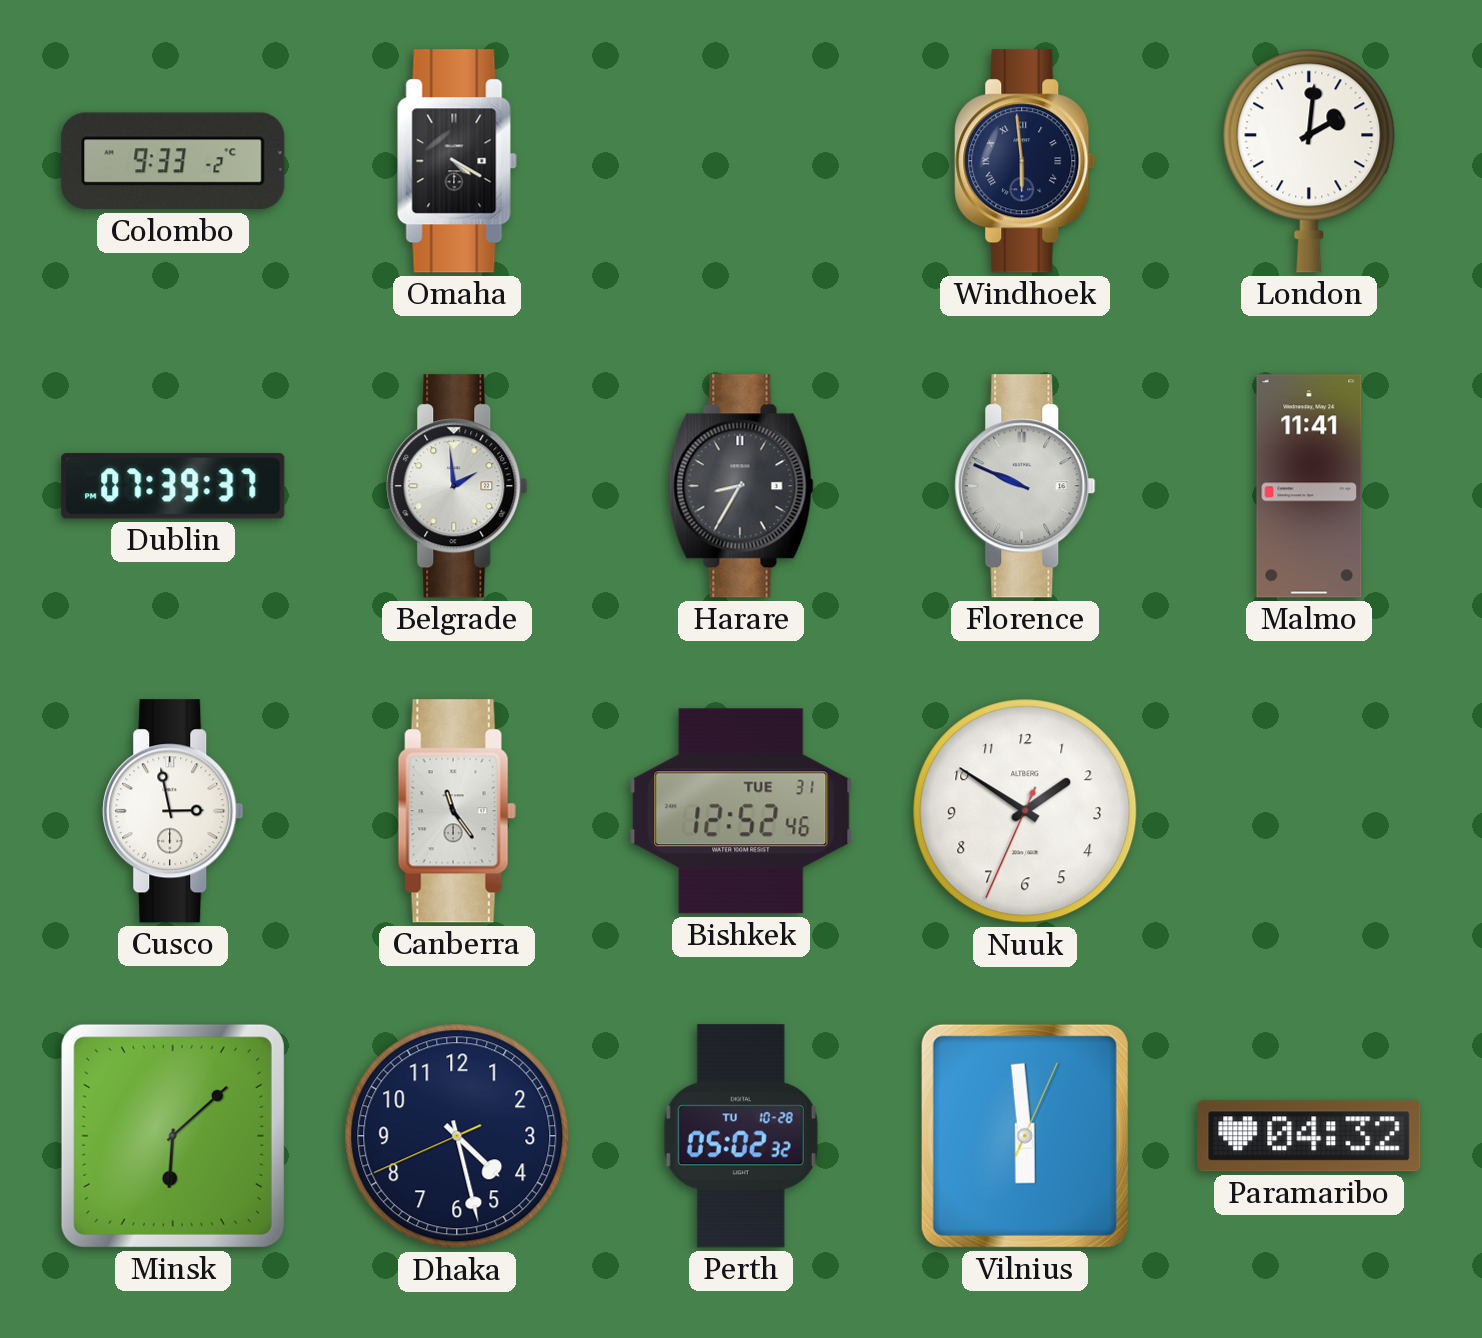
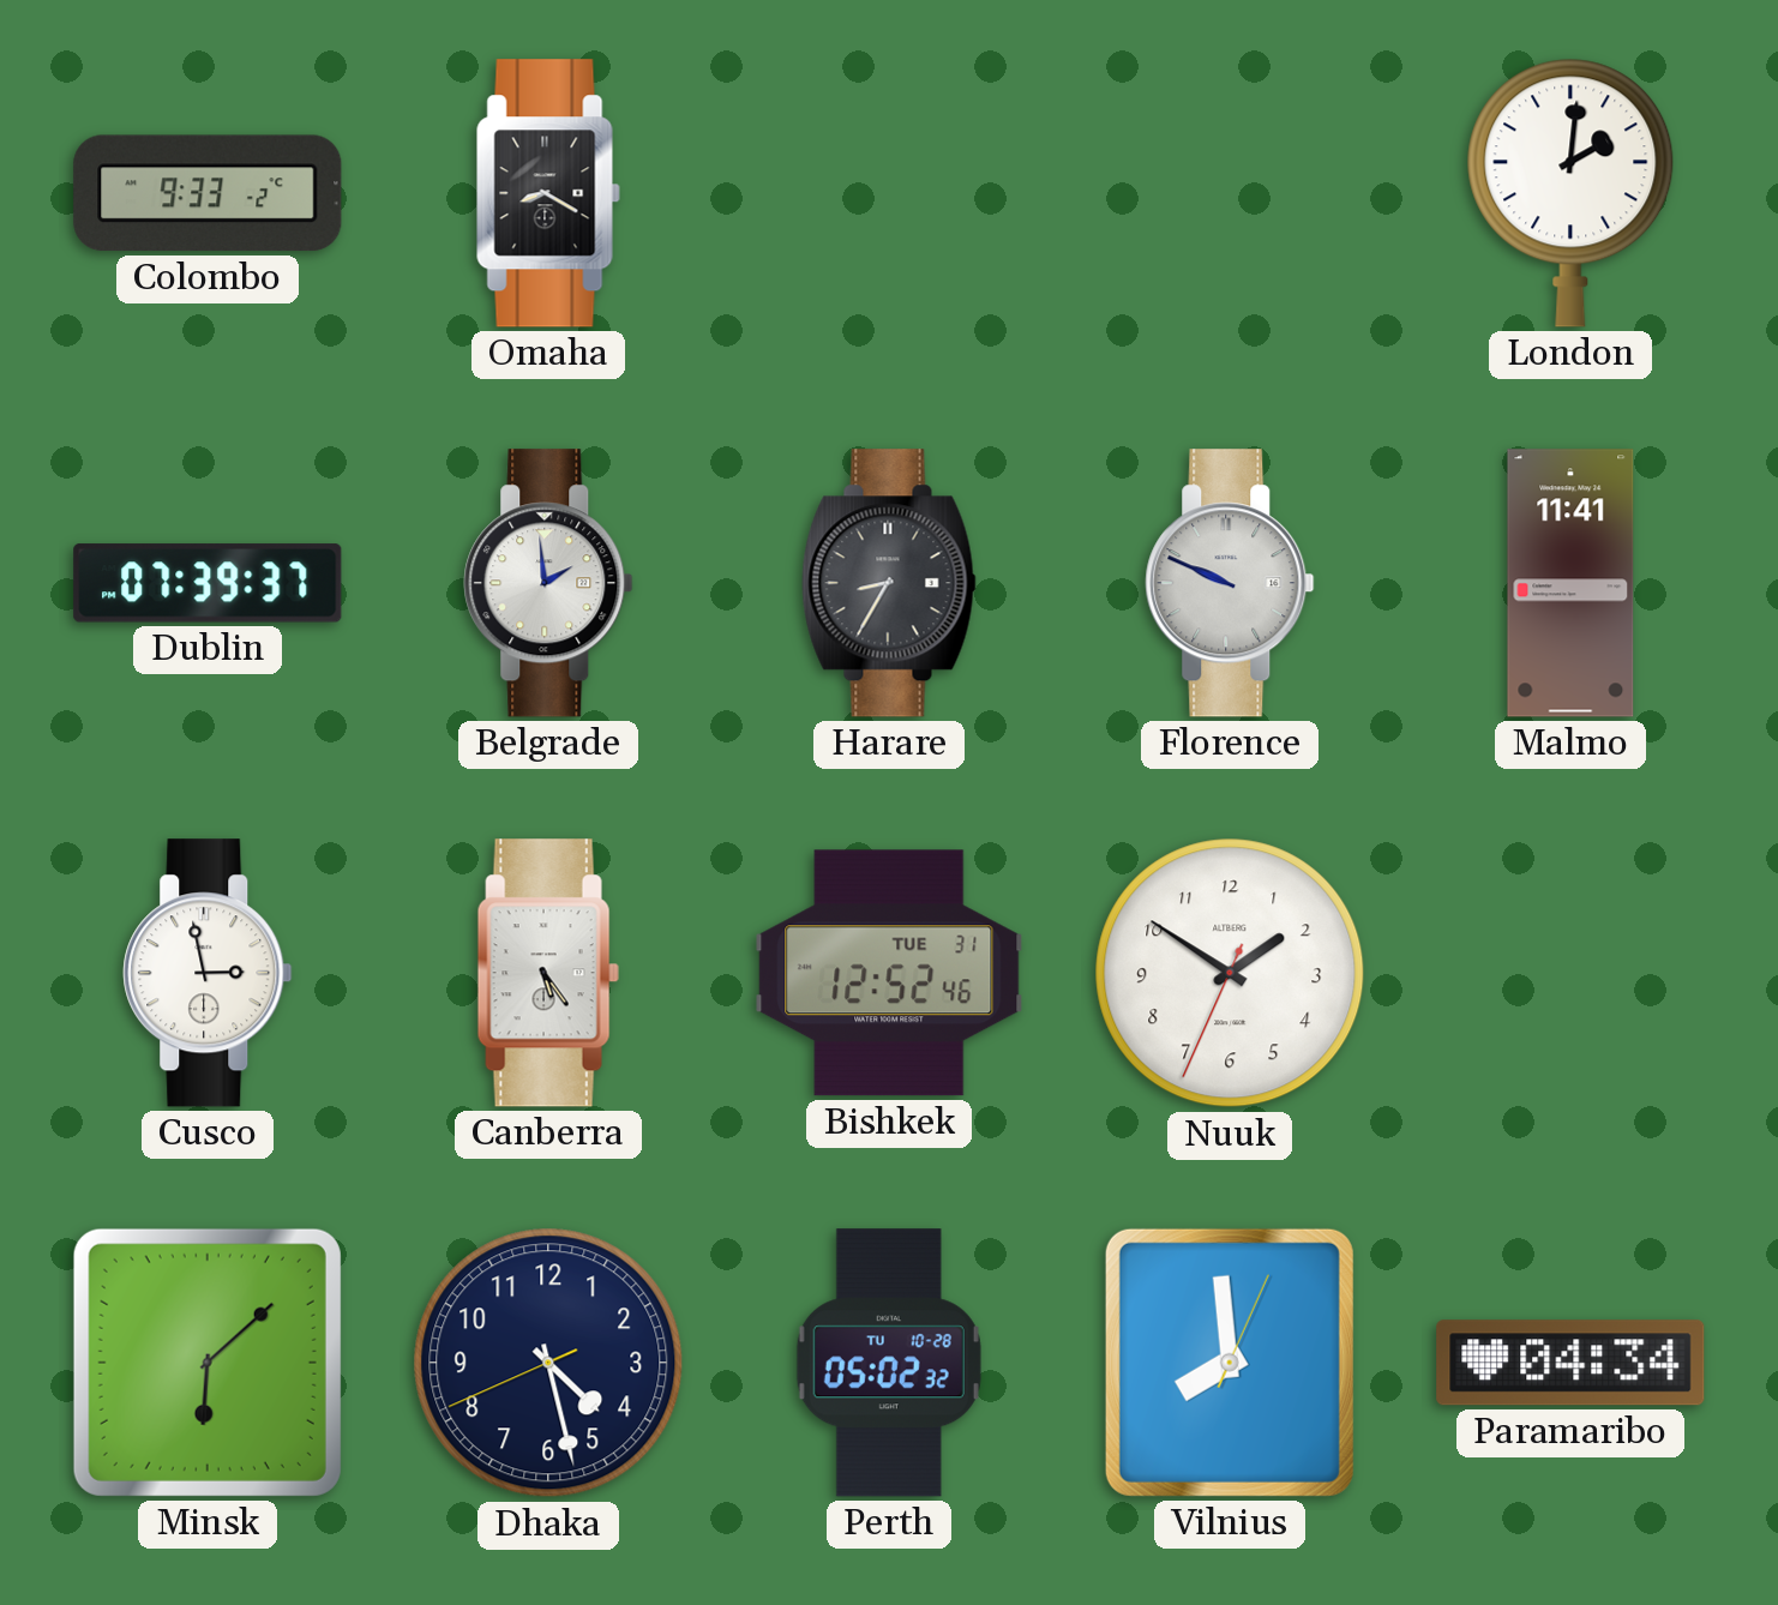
Omaha: 4:20 -> 8:20
Windhoek: 5:59 -> none
Canberra: 11:24 -> 5:24
Vilnius: 5:59 -> 7:59
Paramaribo: 04:32 -> 04:34
